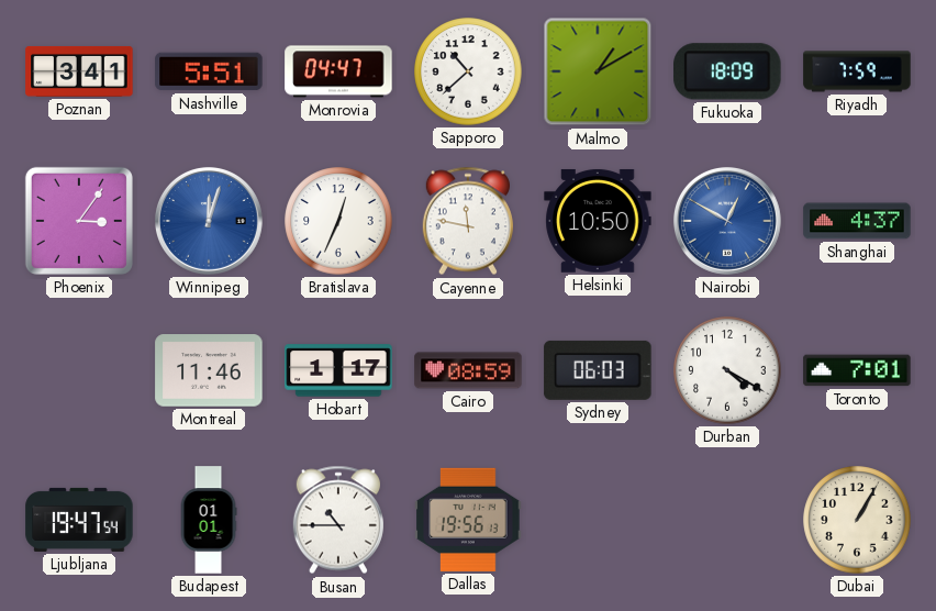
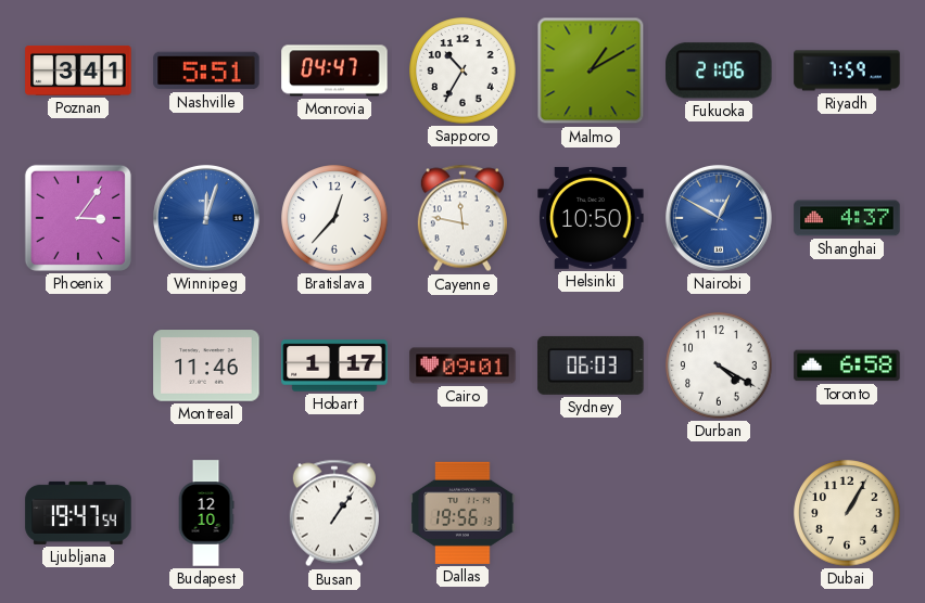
Sapporo: 10:38 -> 10:35
Fukuoka: 18:09 -> 21:06
Bratislava: 12:34 -> 12:37
Cairo: 08:59 -> 09:01
Toronto: 7:01 -> 6:58
Budapest: 01:01 -> 12:10
Busan: 10:45 -> 1:06
